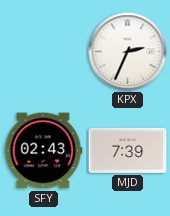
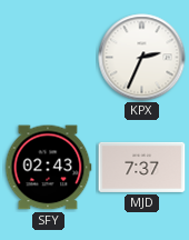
MJD: 7:39 -> 7:37
